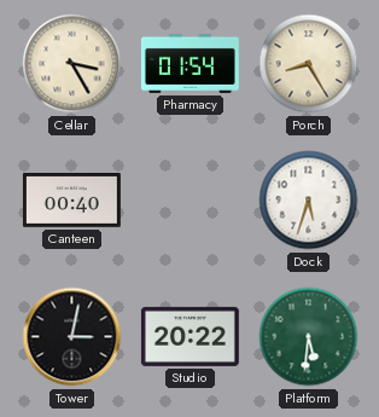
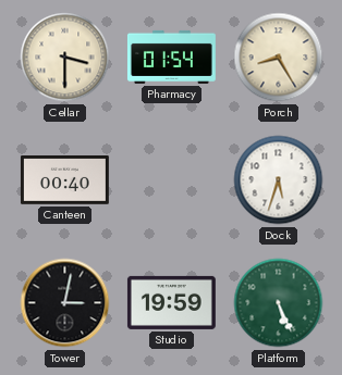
Cellar: 3:25 -> 3:30
Studio: 20:22 -> 19:59
Platform: 5:31 -> 5:26
